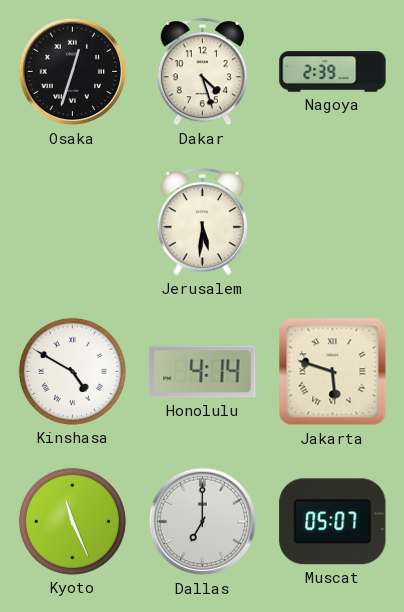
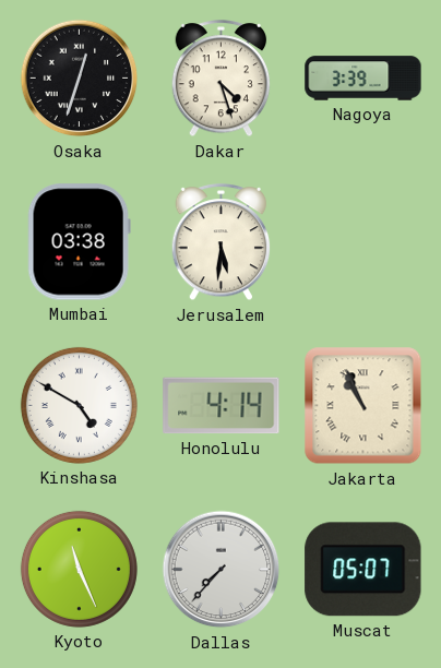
Nagoya: 2:39 -> 3:39
Mumbai: none -> 03:38
Jakarta: 5:48 -> 10:56
Dallas: 7:00 -> 7:37
